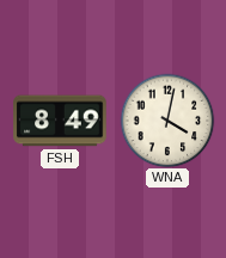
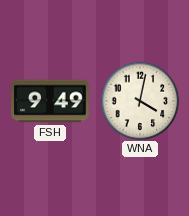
FSH: 8:49 -> 9:49
